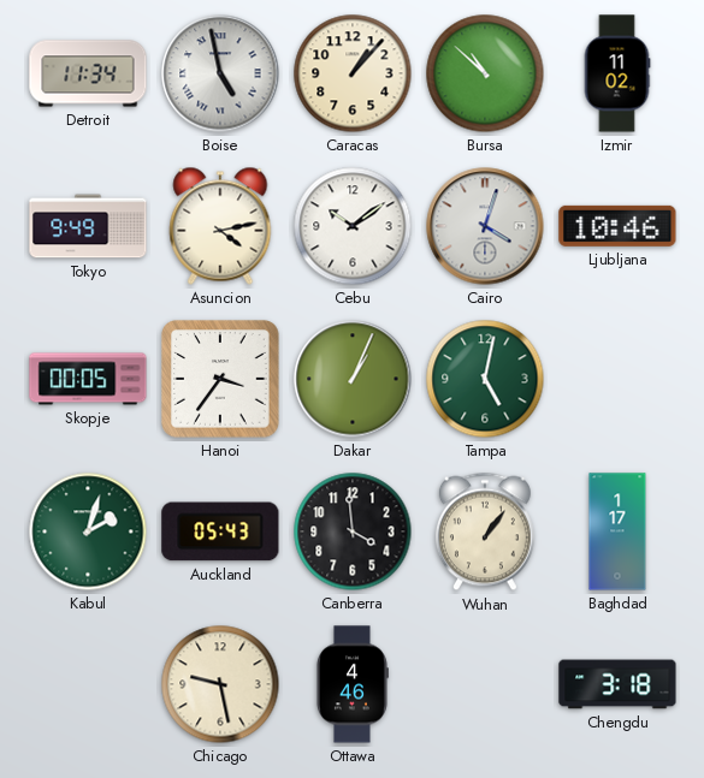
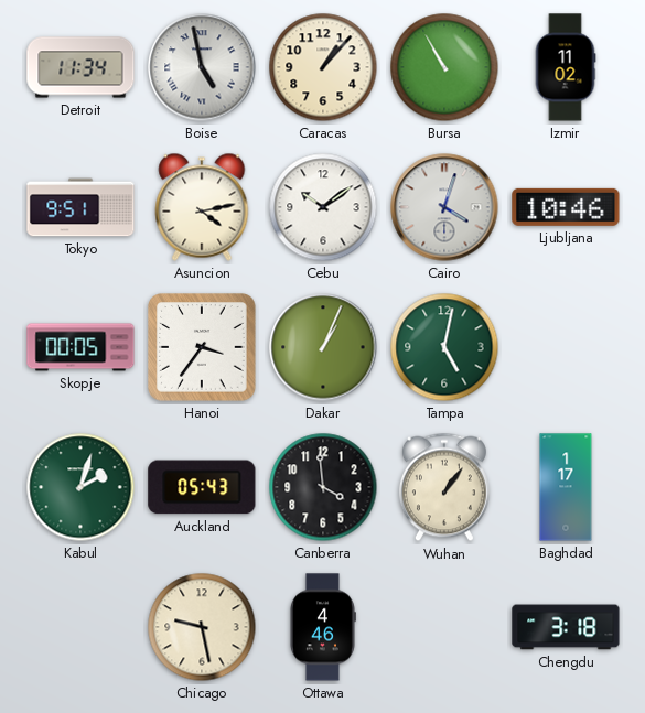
Bursa: 10:52 -> 10:55
Tokyo: 9:49 -> 9:51
